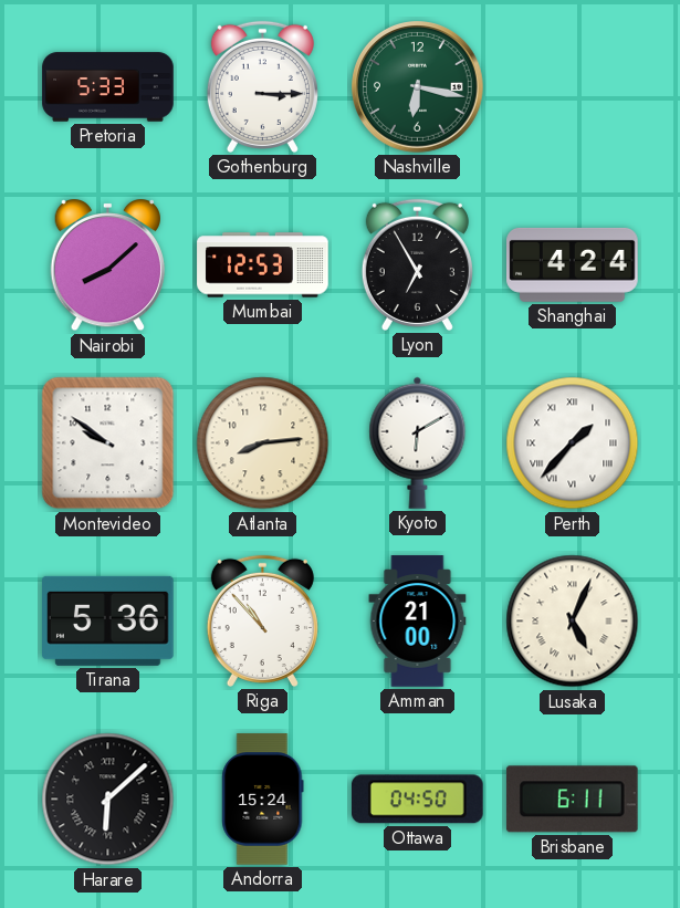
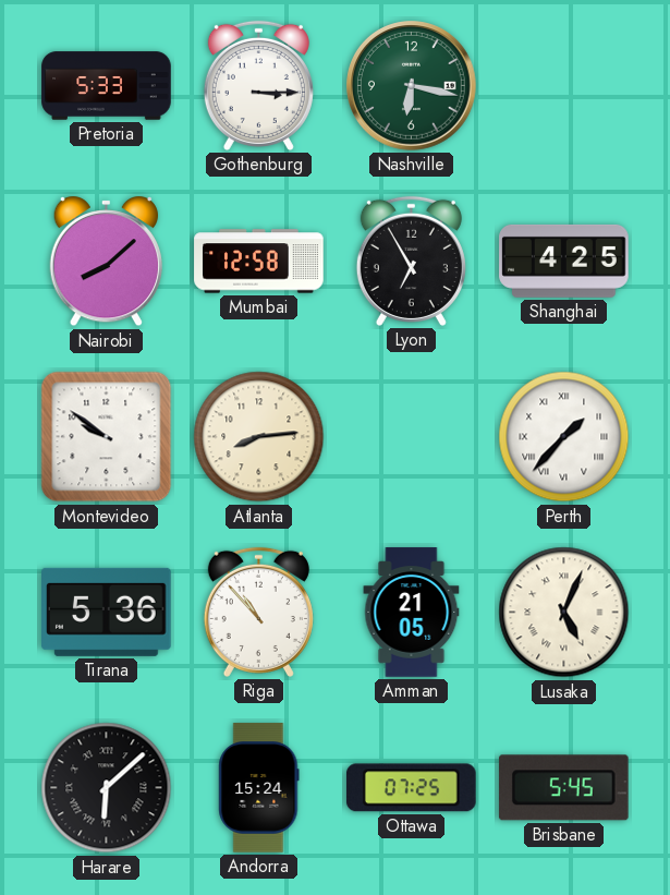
Mumbai: 12:53 -> 12:58
Shanghai: 4:24 -> 4:25
Kyoto: 6:10 -> none
Amman: 21:00 -> 21:05
Ottawa: 04:50 -> 07:25
Brisbane: 6:11 -> 5:45
